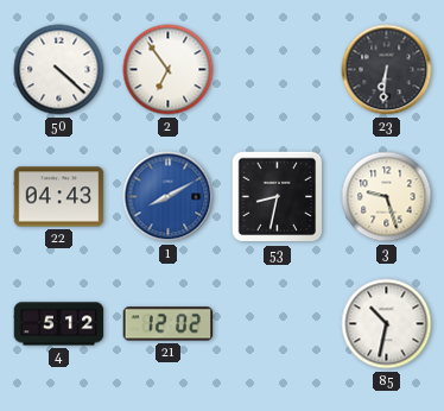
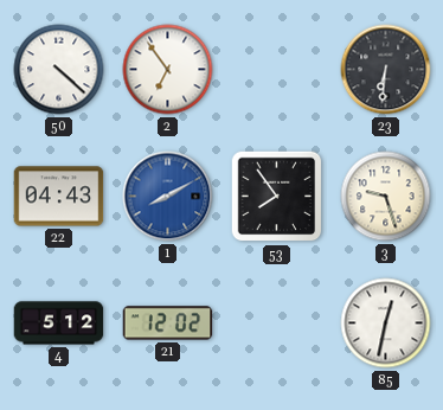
53: 8:32 -> 7:54
85: 10:32 -> 12:32
